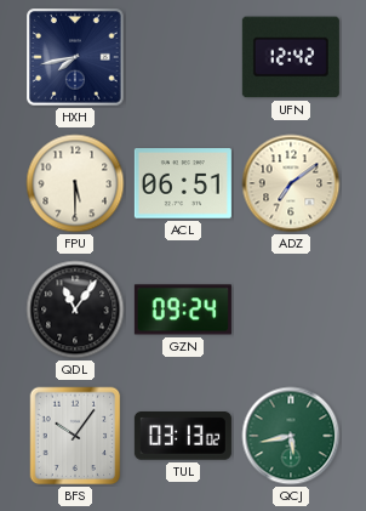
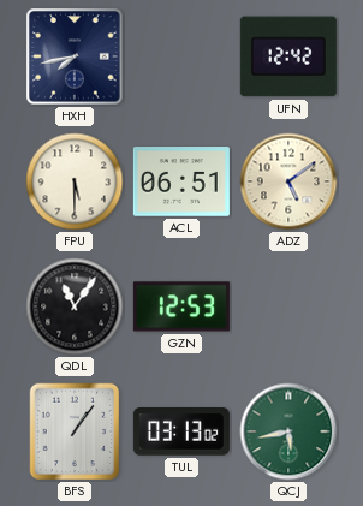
ADZ: 7:09 -> 5:09
GZN: 09:24 -> 12:53
BFS: 10:06 -> 1:06
